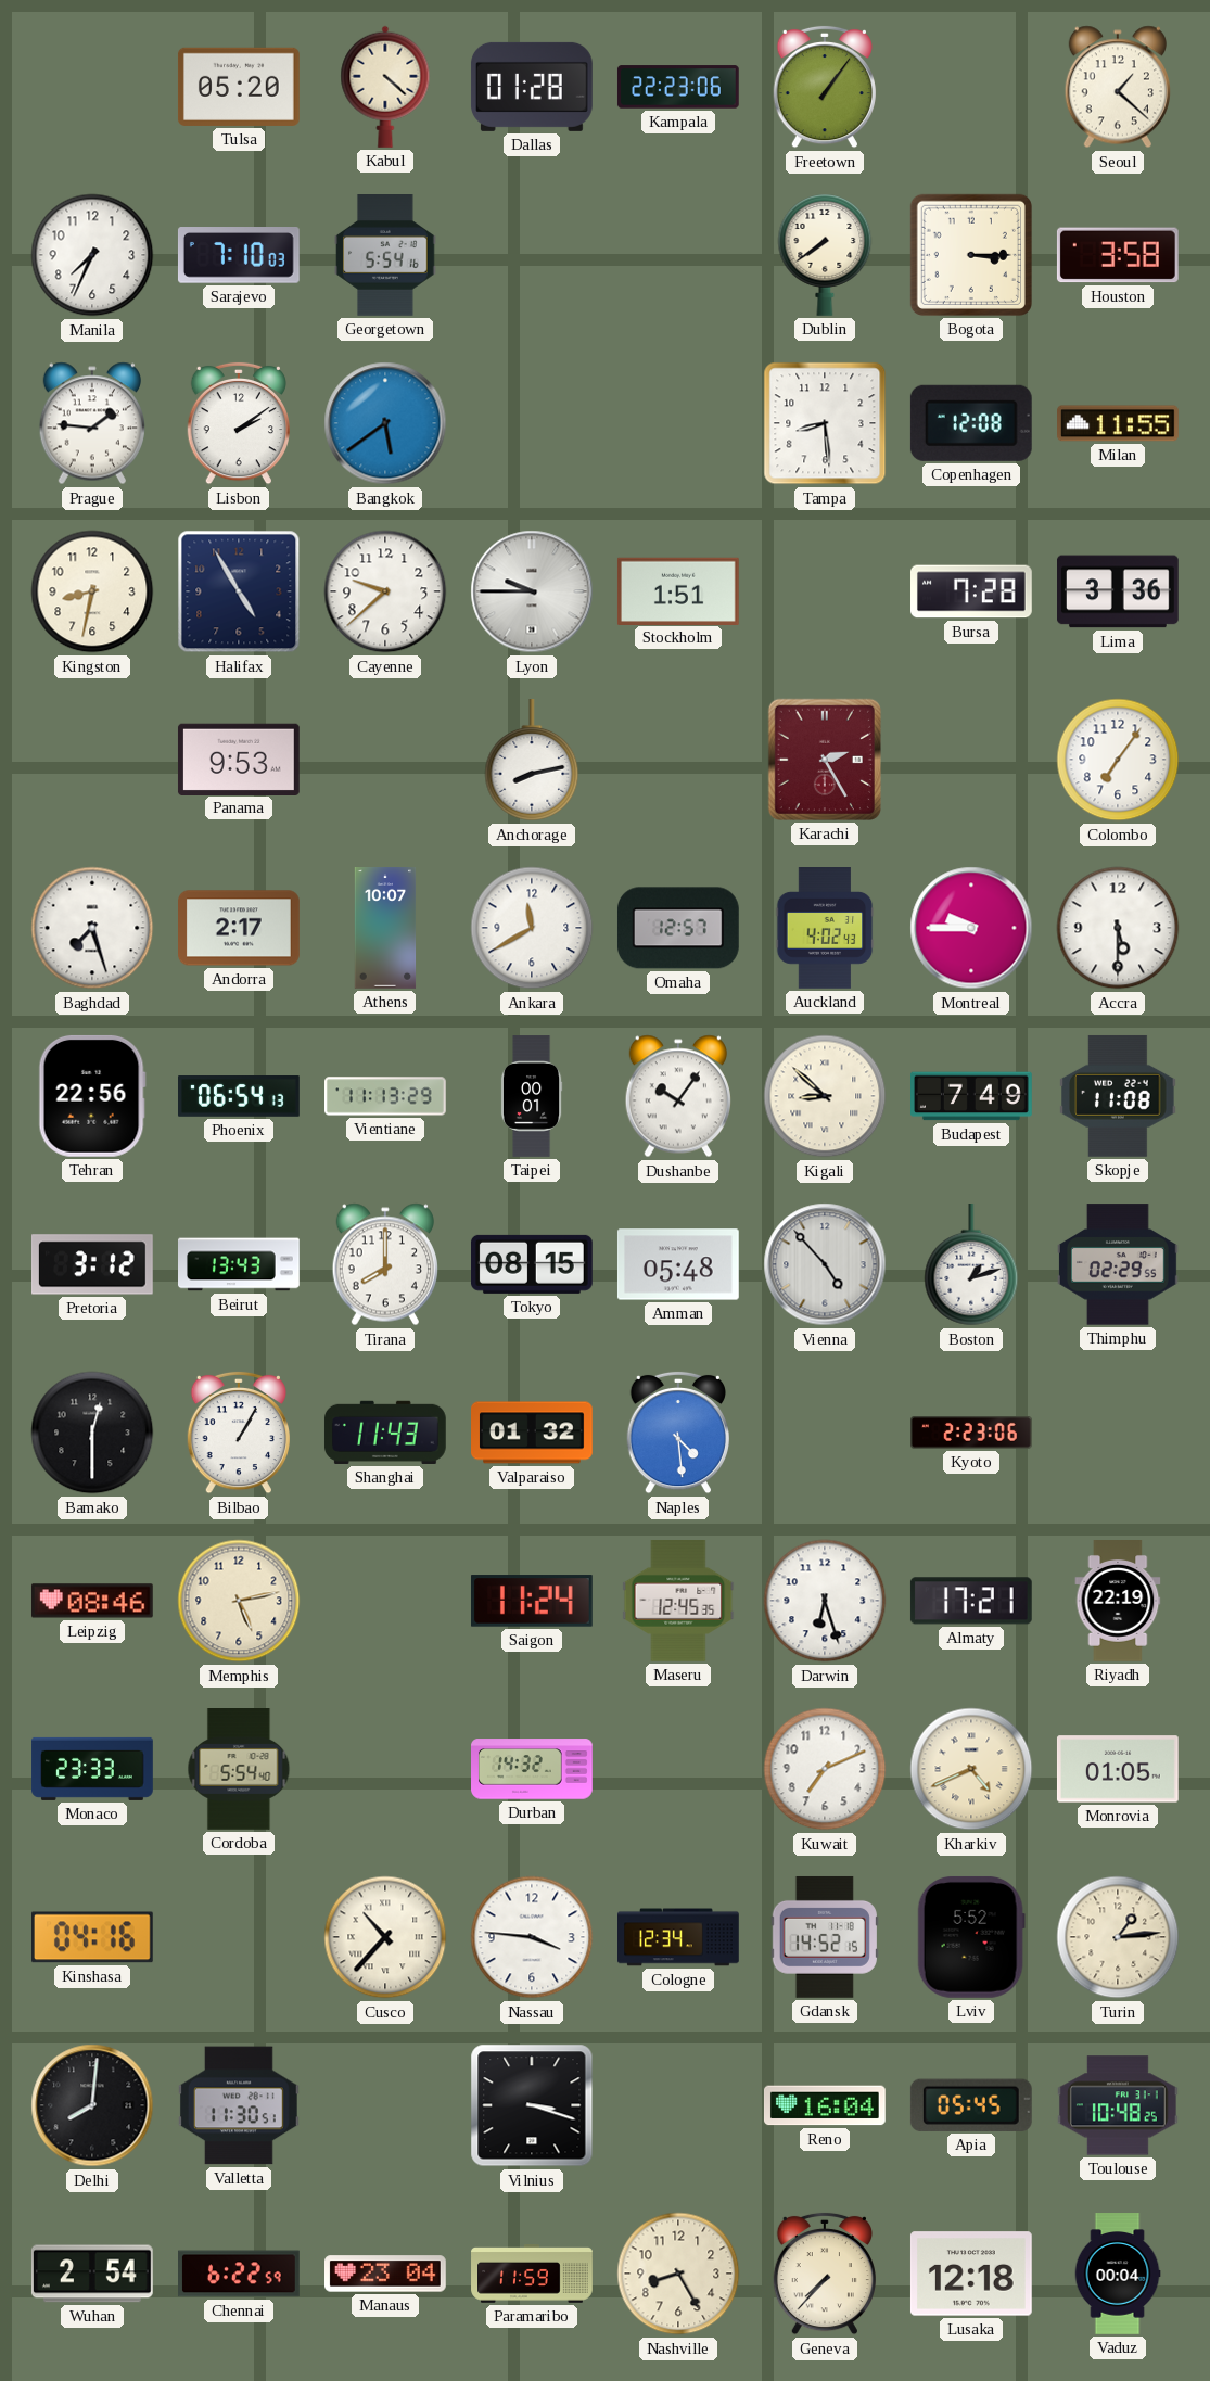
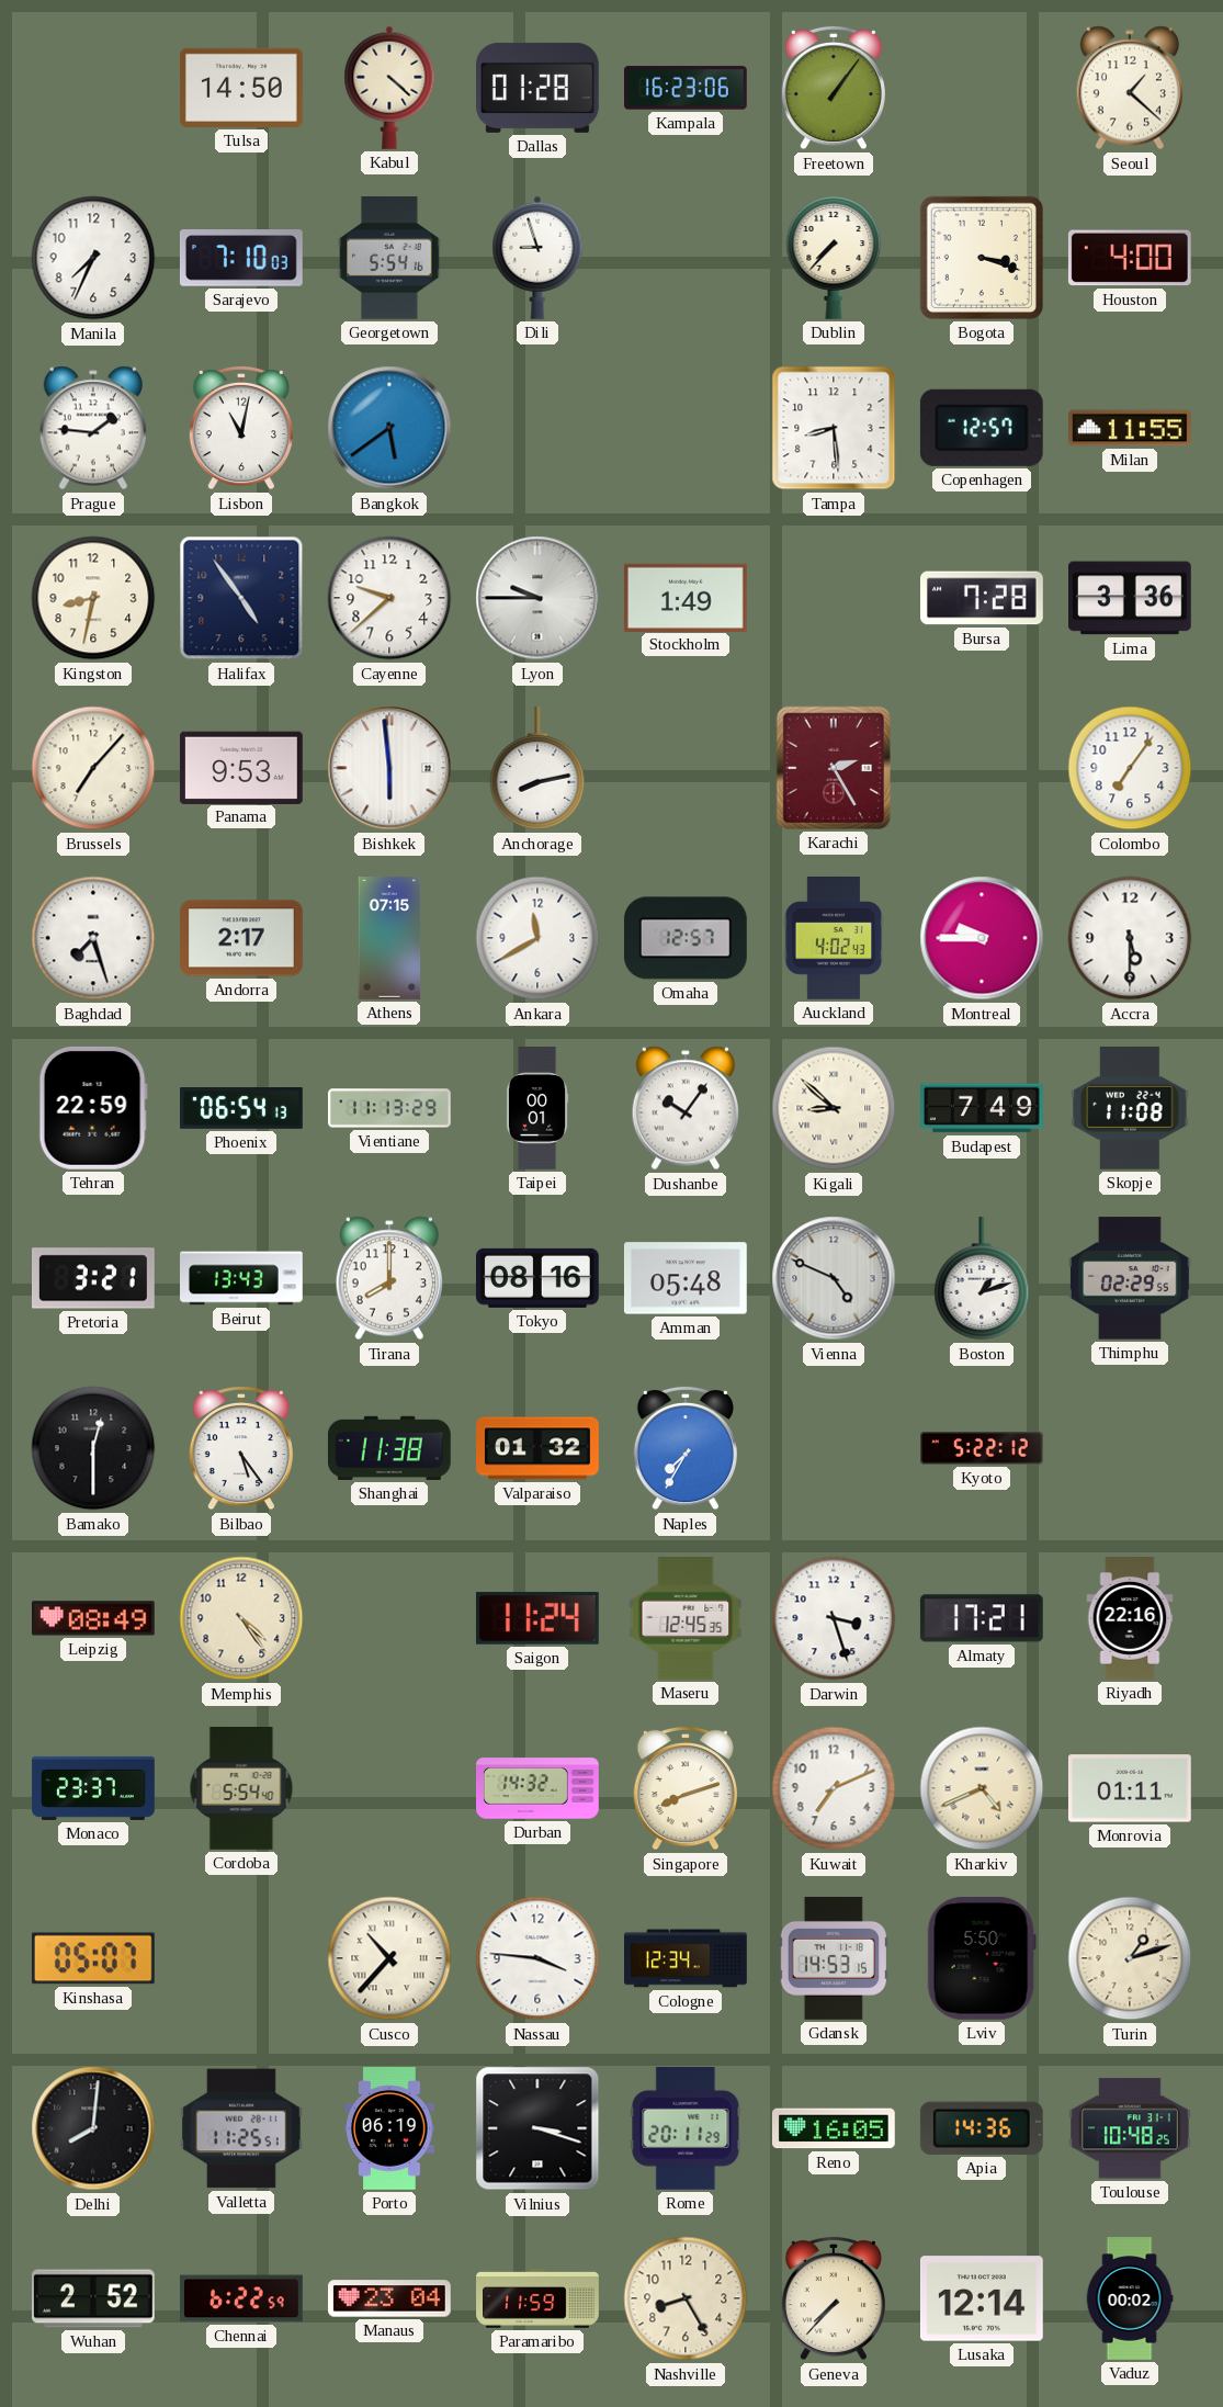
Tulsa: 05:20 -> 14:50
Kampala: 22:23 -> 16:23
Dili: none -> 8:57
Dublin: 7:39 -> 7:37
Bogota: 3:15 -> 3:18
Houston: 3:58 -> 4:00
Lisbon: 2:09 -> 11:02
Copenhagen: 12:08 -> 12:57
Halifax: 4:55 -> 4:54
Stockholm: 1:51 -> 1:49
Brussels: none -> 7:07
Bishkek: none -> 5:59
Athens: 10:07 -> 07:15
Tehran: 22:56 -> 22:59
Pretoria: 3:12 -> 3:21
Tokyo: 08:15 -> 08:16
Vienna: 4:53 -> 4:49
Bilbao: 1:05 -> 5:24
Shanghai: 11:43 -> 11:38
Naples: 4:29 -> 7:35
Kyoto: 2:23 -> 5:22
Leipzig: 08:46 -> 08:49
Memphis: 5:13 -> 4:24
Darwin: 6:27 -> 3:27
Riyadh: 22:19 -> 22:16
Monaco: 23:33 -> 23:37
Singapore: none -> 8:12
Monrovia: 01:05 -> 01:11
Kinshasa: 04:16 -> 05:07
Gdansk: 14:52 -> 14:53
Lviv: 5:52 -> 5:50
Turin: 1:14 -> 1:12
Valletta: 11:30 -> 11:25
Porto: none -> 06:19
Rome: none -> 20:11
Reno: 16:04 -> 16:05
Apia: 05:45 -> 14:36
Wuhan: 2:54 -> 2:52
Lusaka: 12:18 -> 12:14
Vaduz: 00:04 -> 00:02
